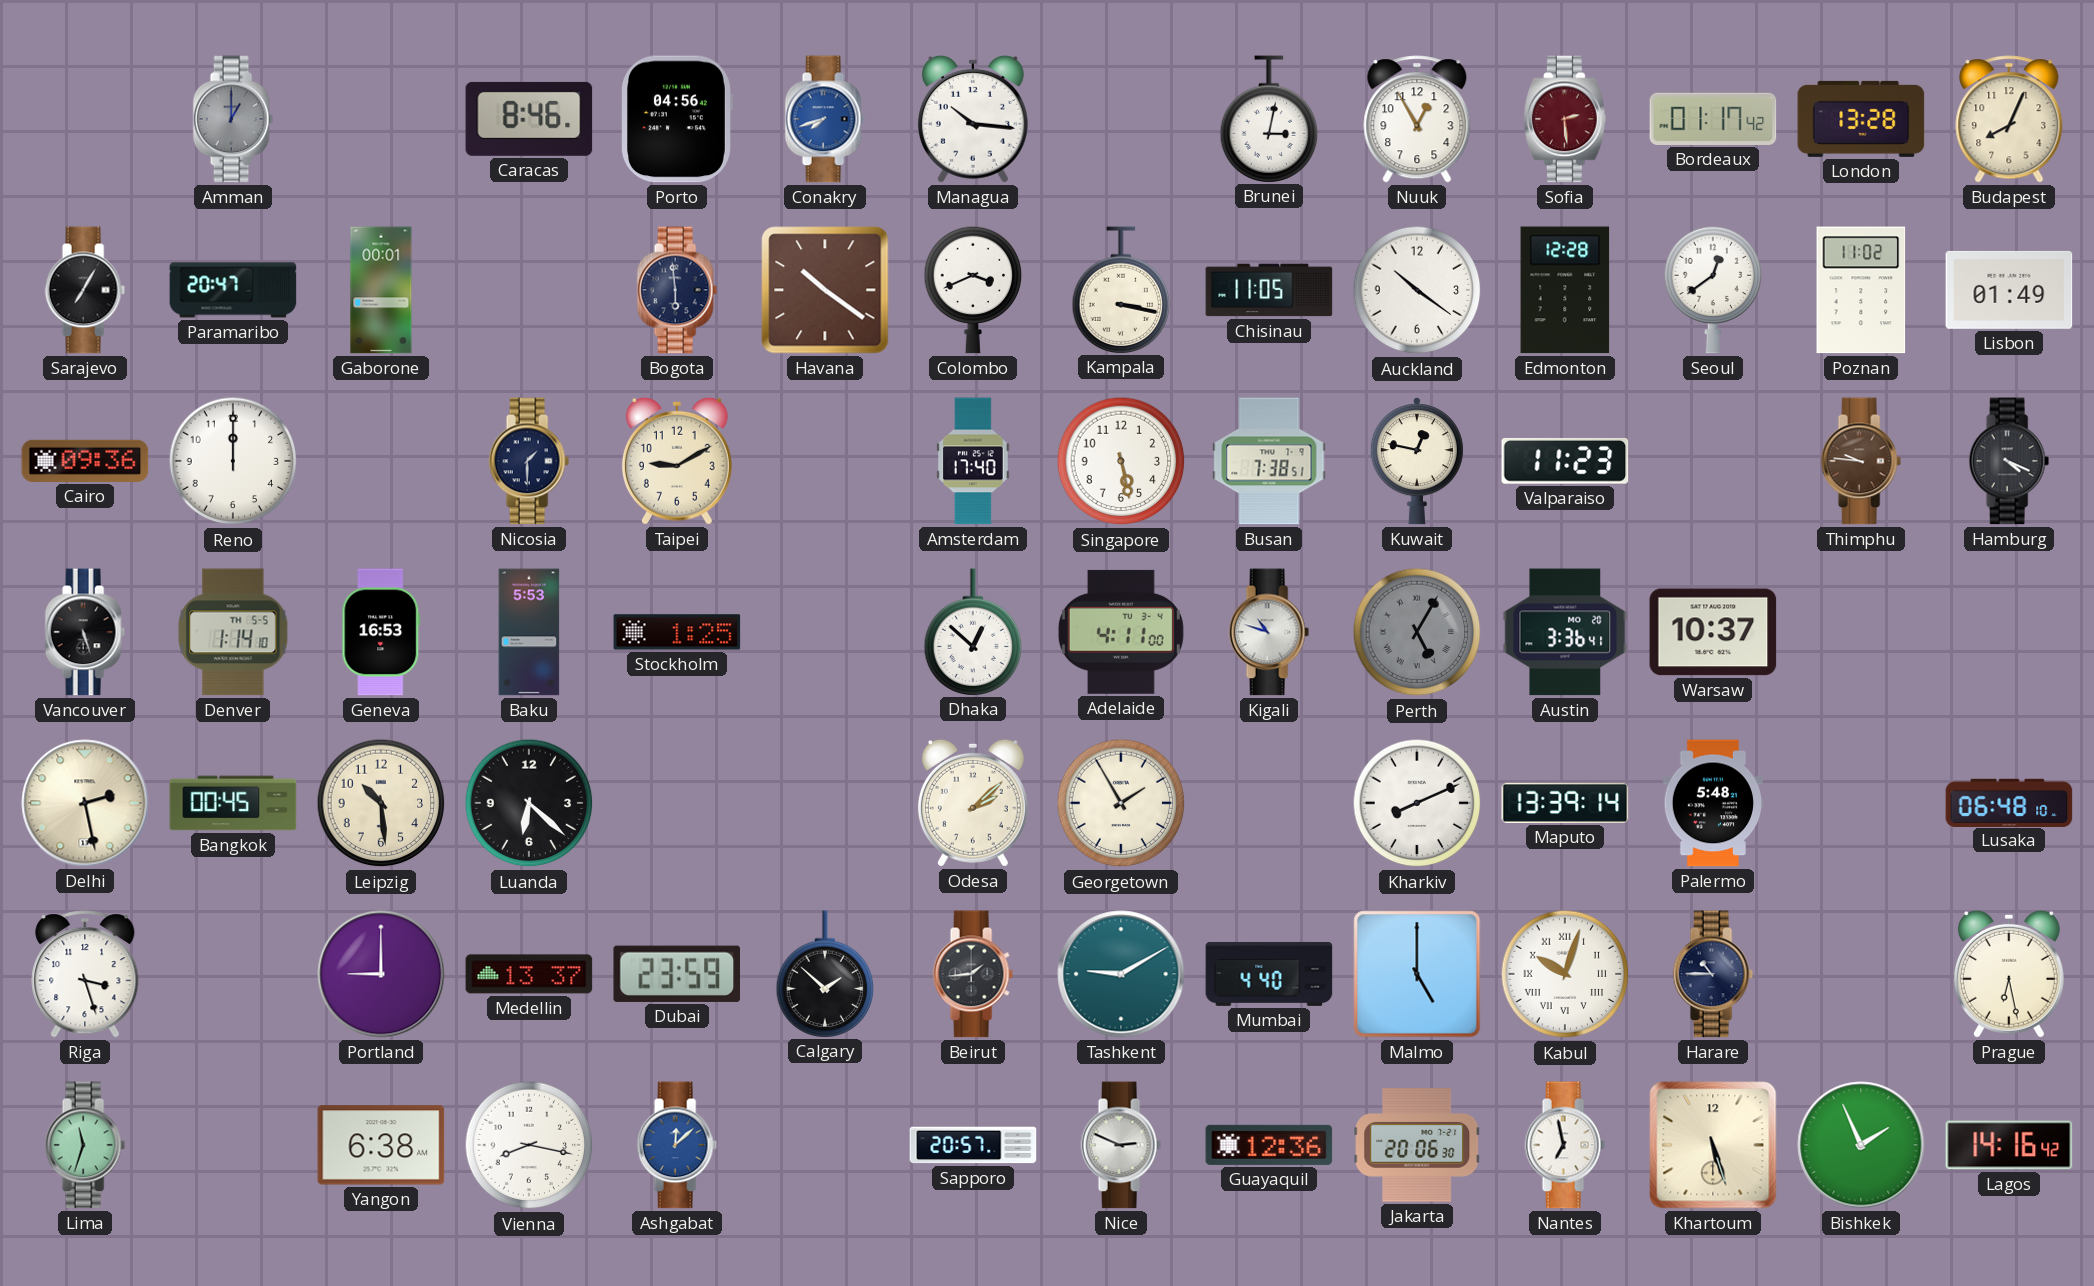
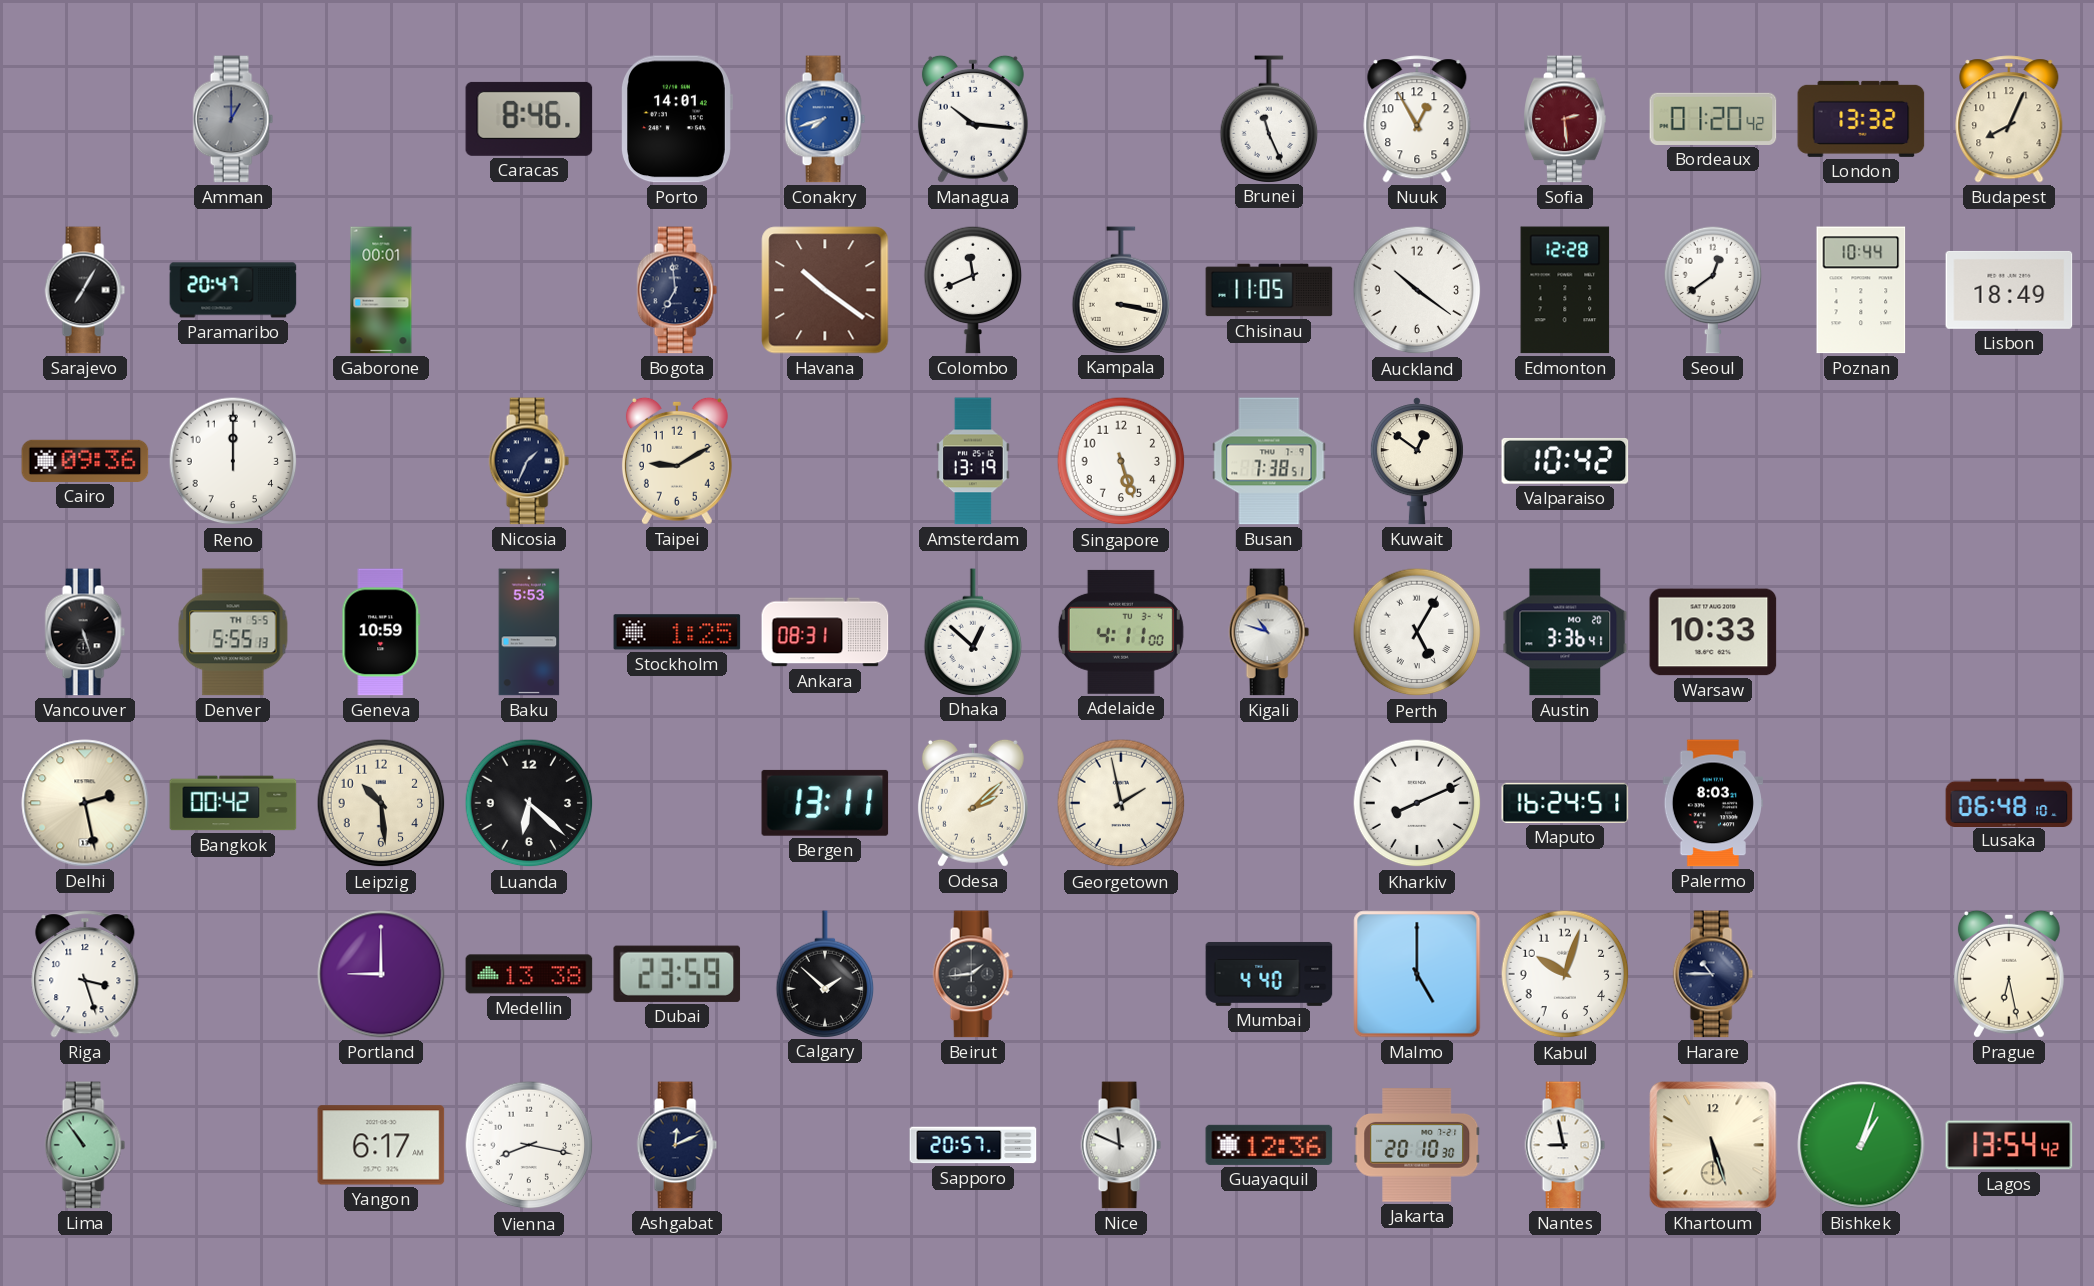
Porto: 04:56 -> 14:01
Brunei: 3:02 -> 11:26
Bordeaux: 01:17 -> 01:20
London: 13:28 -> 13:32
Bogota: 5:59 -> 6:59
Colombo: 3:41 -> 11:41
Poznan: 11:02 -> 10:44
Lisbon: 01:49 -> 18:49
Nicosia: 1:30 -> 1:34
Amsterdam: 17:40 -> 13:19
Singapore: 5:28 -> 5:27
Kuwait: 12:47 -> 12:51
Valparaiso: 11:23 -> 10:42
Thimphu: 9:46 -> none
Hamburg: 4:19 -> none
Denver: 1:14 -> 5:55
Geneva: 16:53 -> 10:59
Ankara: none -> 08:31
Perth dial: grey -> white
Warsaw: 10:37 -> 10:33
Bangkok: 00:45 -> 00:42
Bergen: none -> 13:11
Georgetown: 1:55 -> 1:58
Maputo: 13:39 -> 16:24
Palermo: 5:48 -> 8:03
Medellin: 13:37 -> 13:38
Tashkent: 9:10 -> none
Kabul numerals: Roman -> Arabic
Lima: 11:33 -> 10:54
Yangon: 6:38 -> 6:17
Ashgabat: 12:08 -> 12:11
Ashgabat dial: blue -> navy
Nice: 2:49 -> 11:49
Jakarta: 20:06 -> 20:10
Nantes: 6:58 -> 8:58
Bishkek: 1:56 -> 1:03
Lagos: 14:16 -> 13:54
